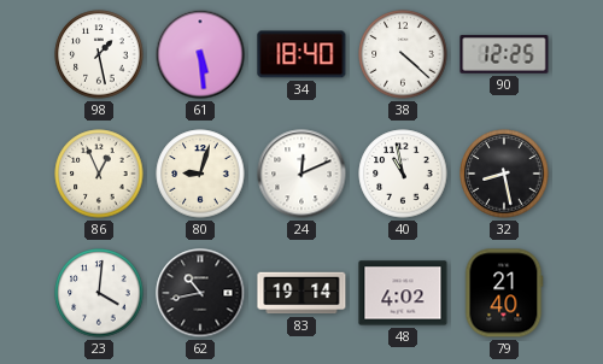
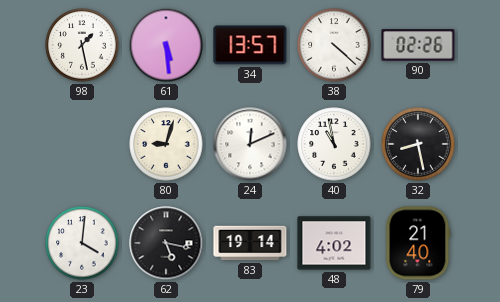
34: 18:40 -> 13:57
90: 12:25 -> 02:26
86: 12:56 -> none
62: 10:43 -> 5:17
